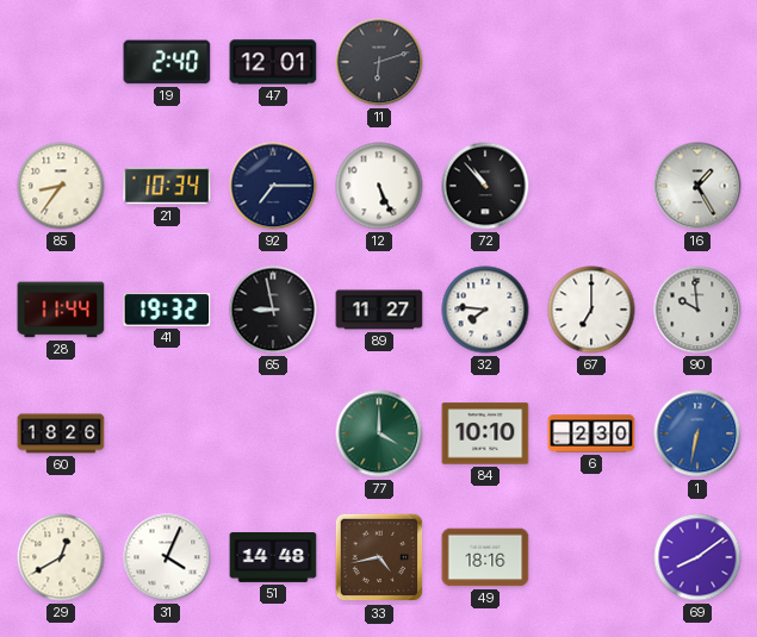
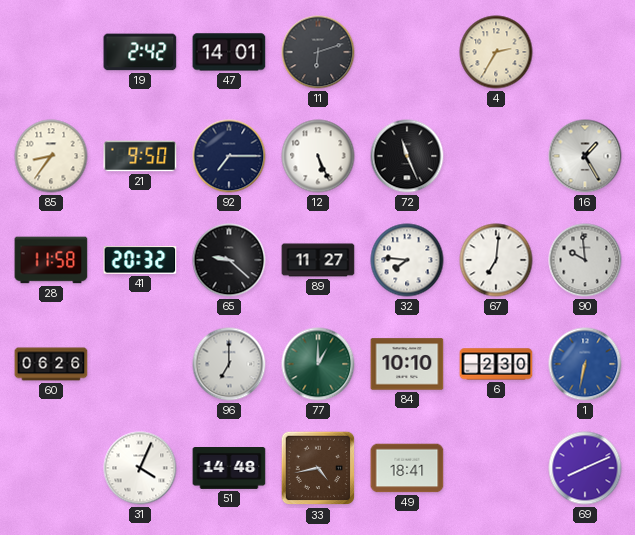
19: 2:40 -> 2:42
47: 12:01 -> 14:01
4: none -> 2:35
21: 10:34 -> 9:50
72: 10:53 -> 11:26
28: 11:44 -> 11:58
41: 19:32 -> 20:32
65: 8:58 -> 9:22
67: 7:00 -> 7:01
60: 18:26 -> 06:26
96: none -> 7:00
77: 4:00 -> 1:00
29: 12:40 -> none
49: 18:16 -> 18:41
69: 8:09 -> 8:11
